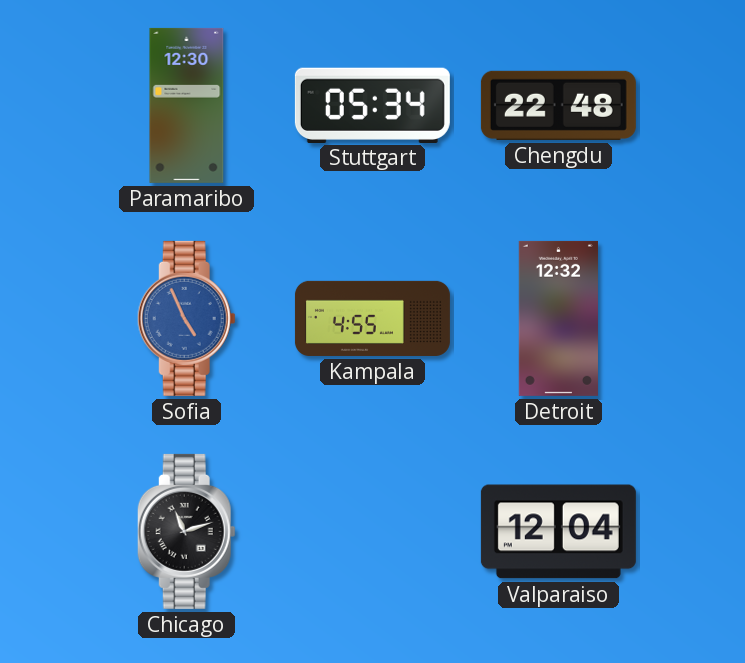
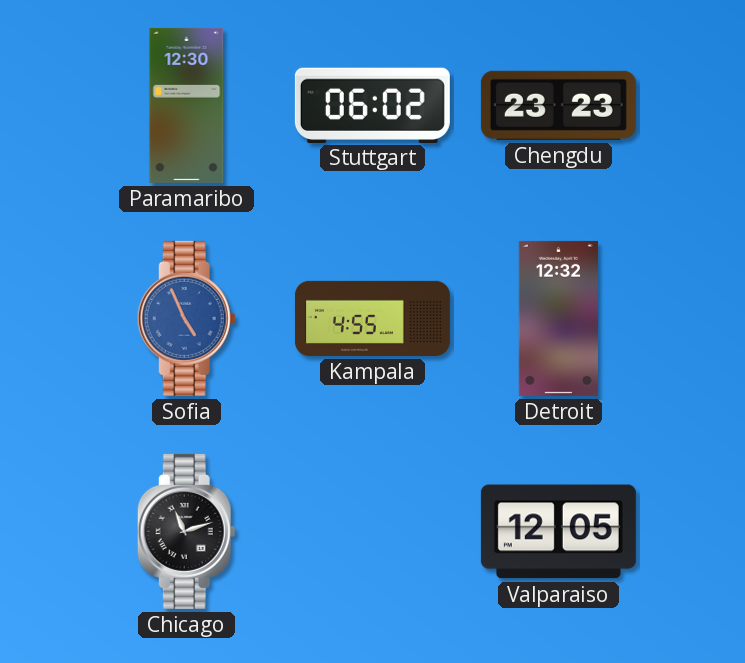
Stuttgart: 05:34 -> 06:02
Chengdu: 22:48 -> 23:23
Valparaiso: 12:04 -> 12:05
